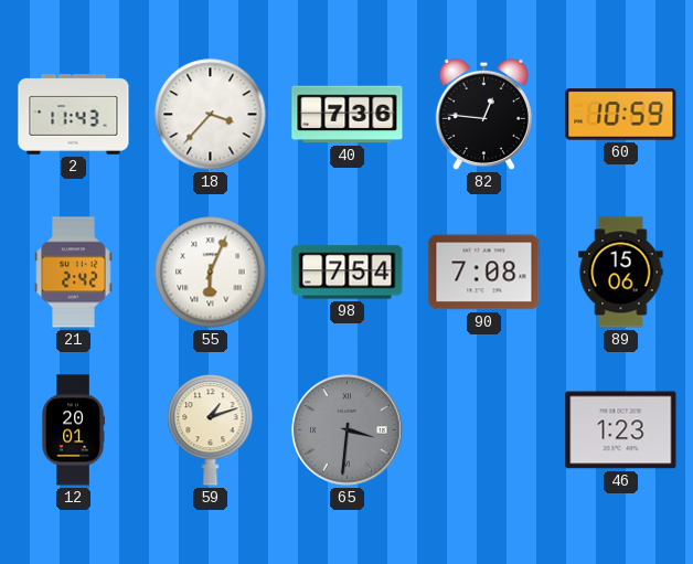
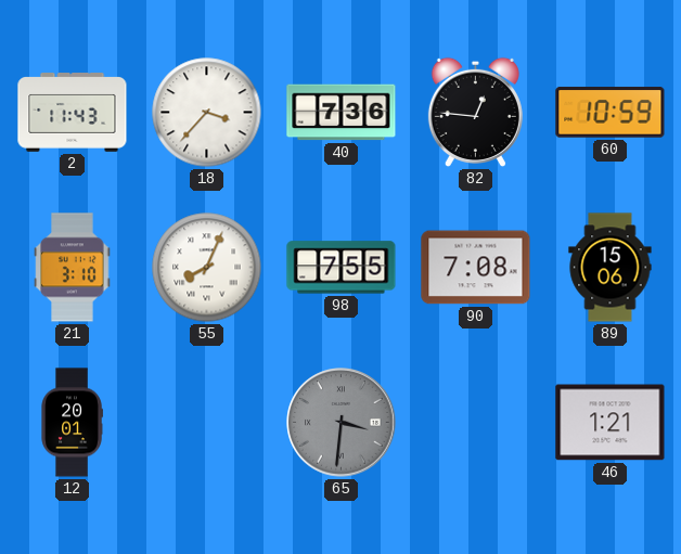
21: 2:42 -> 3:10
55: 6:04 -> 8:04
98: 7:54 -> 7:55
59: 1:12 -> none
46: 1:23 -> 1:21
